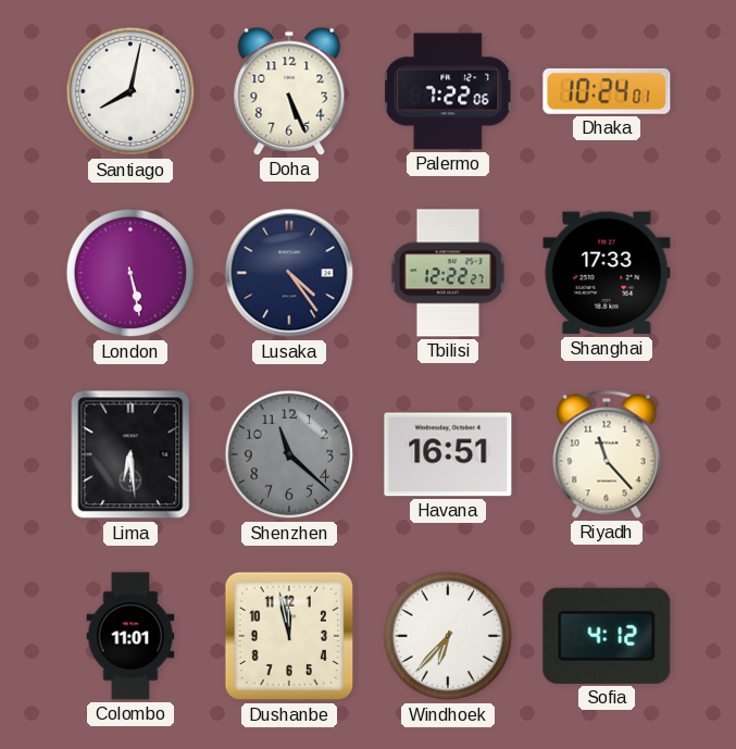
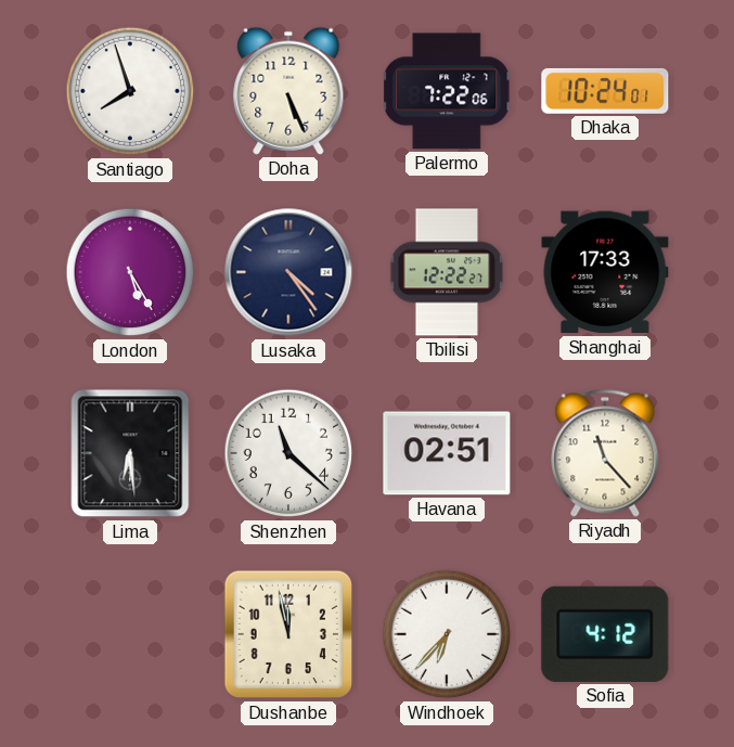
Santiago: 8:02 -> 7:57
London: 5:28 -> 5:25
Shenzhen dial: grey -> white
Havana: 16:51 -> 02:51
Colombo: 11:01 -> none
